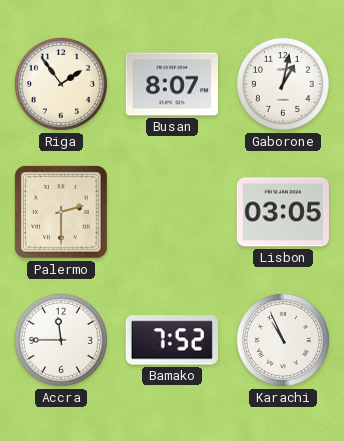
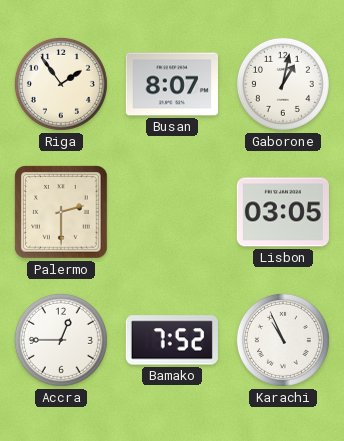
Accra: 11:45 -> 12:45
